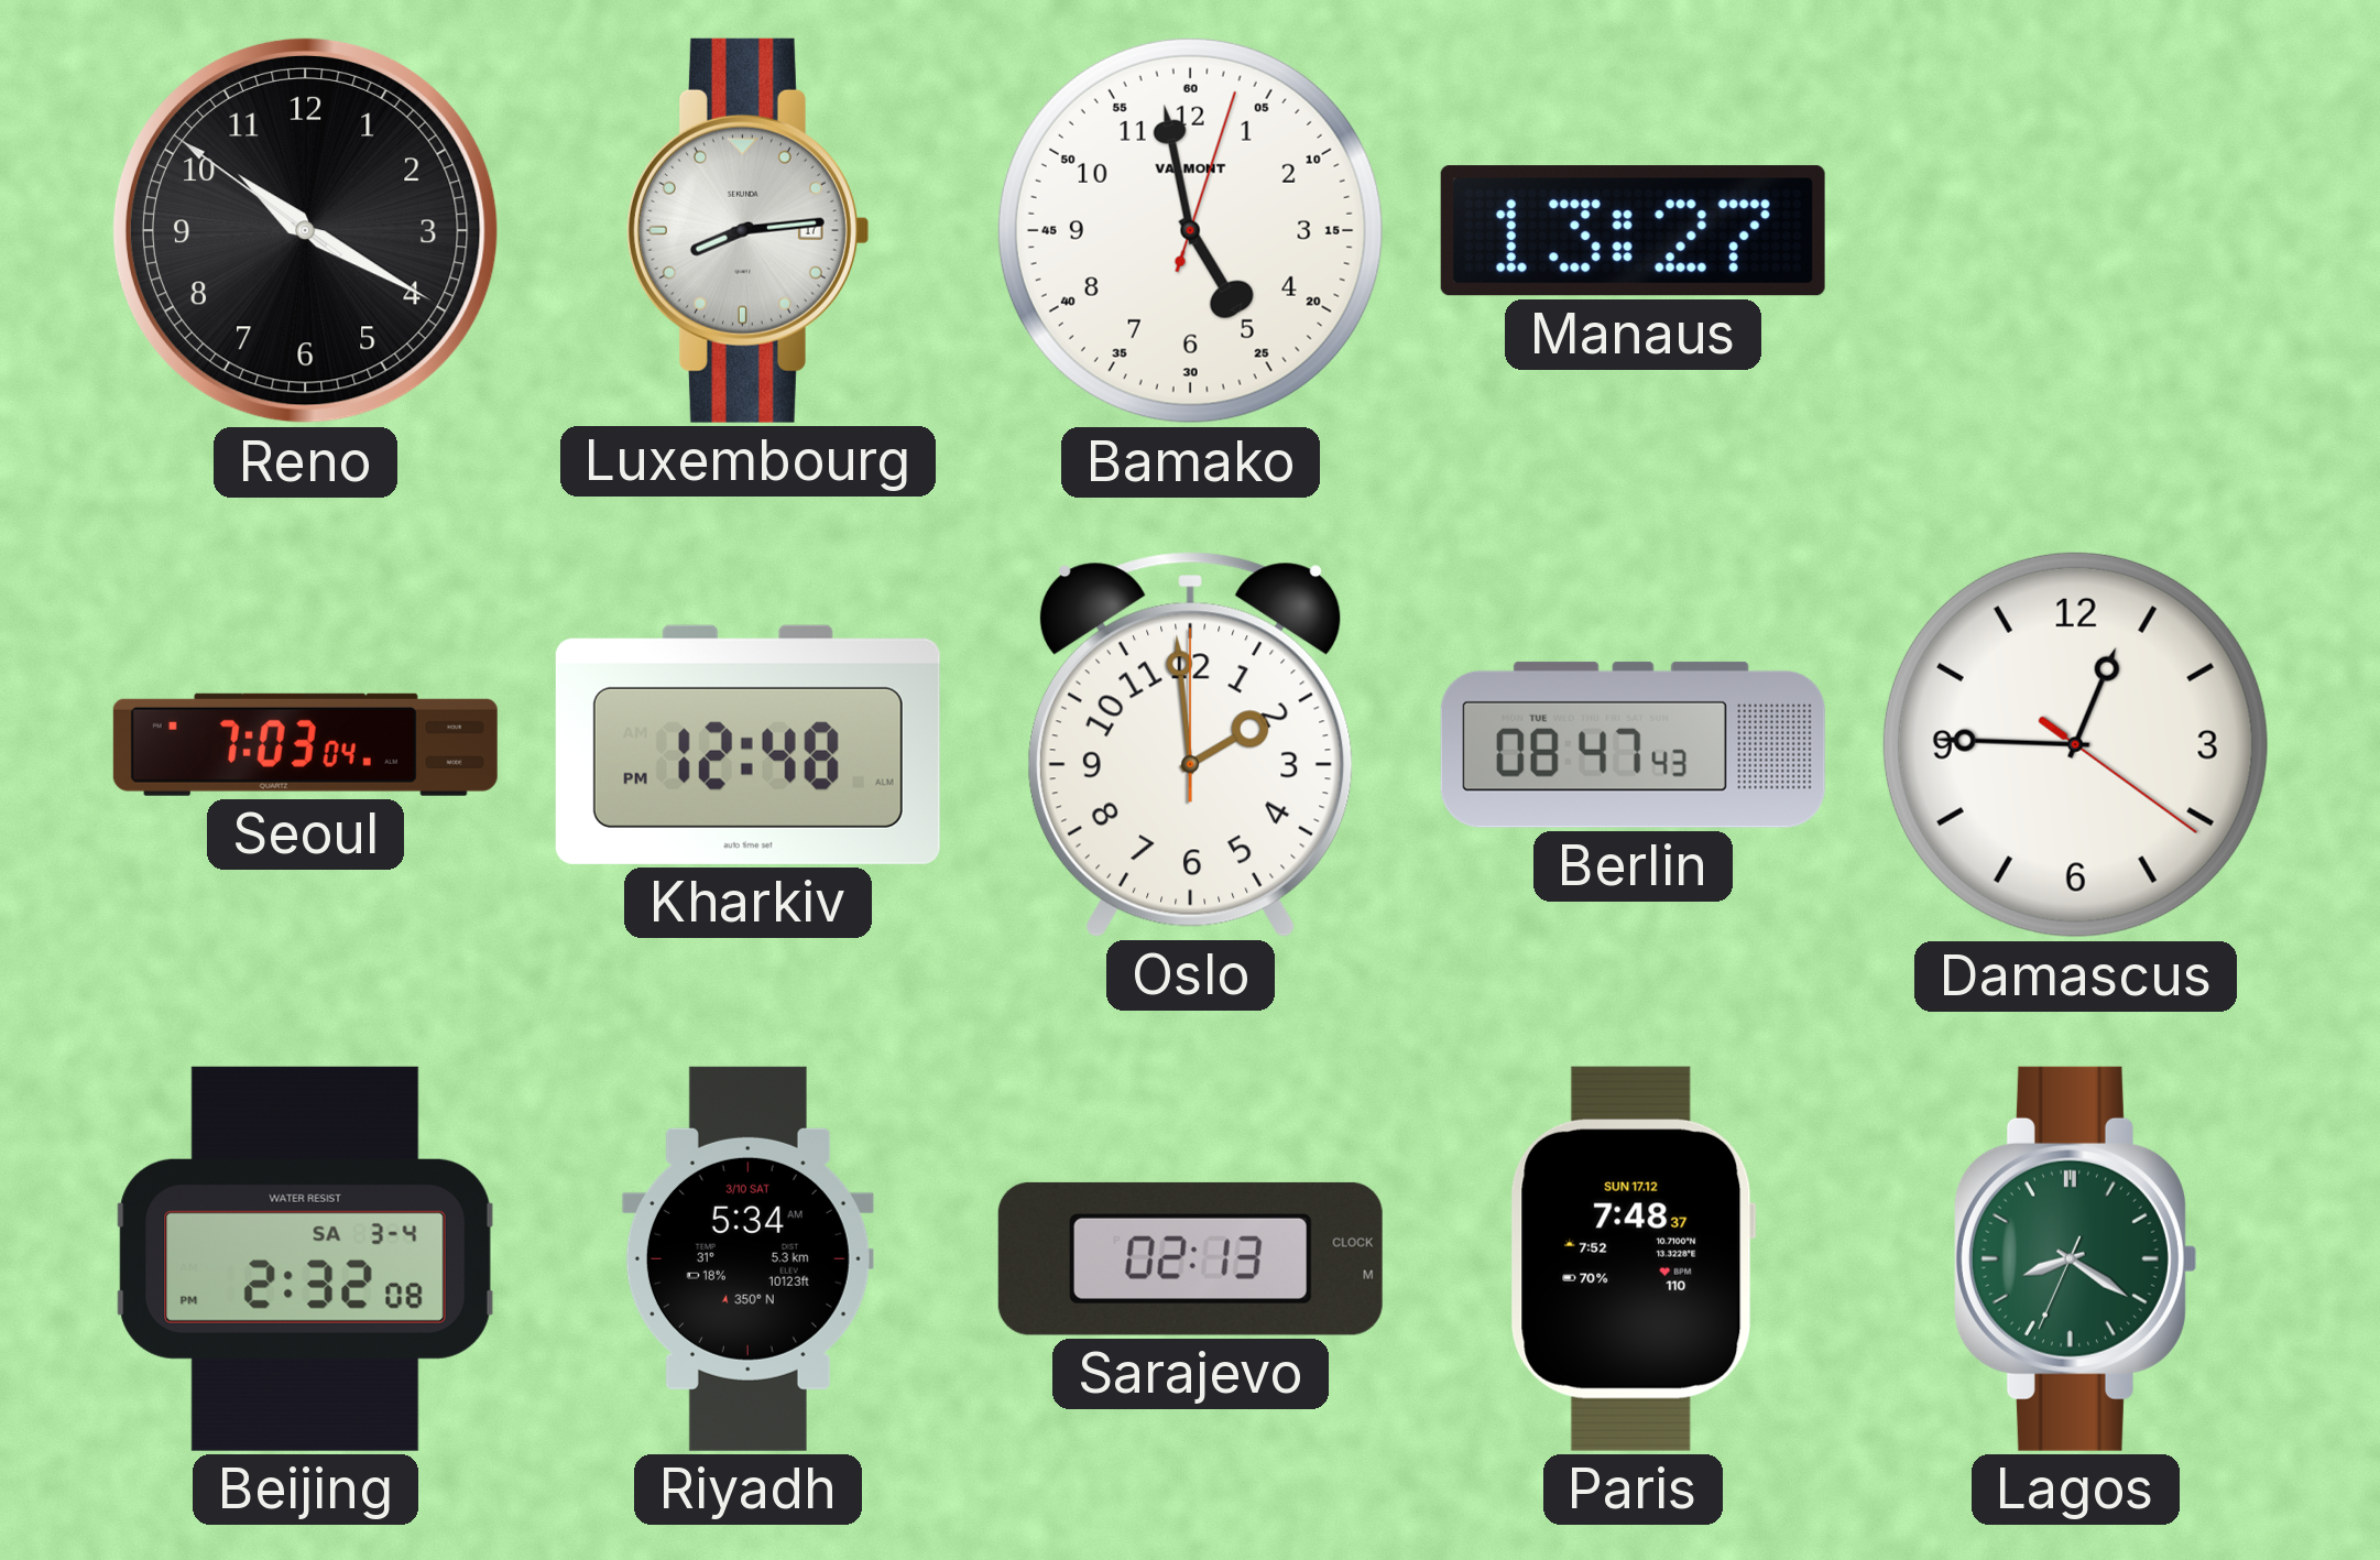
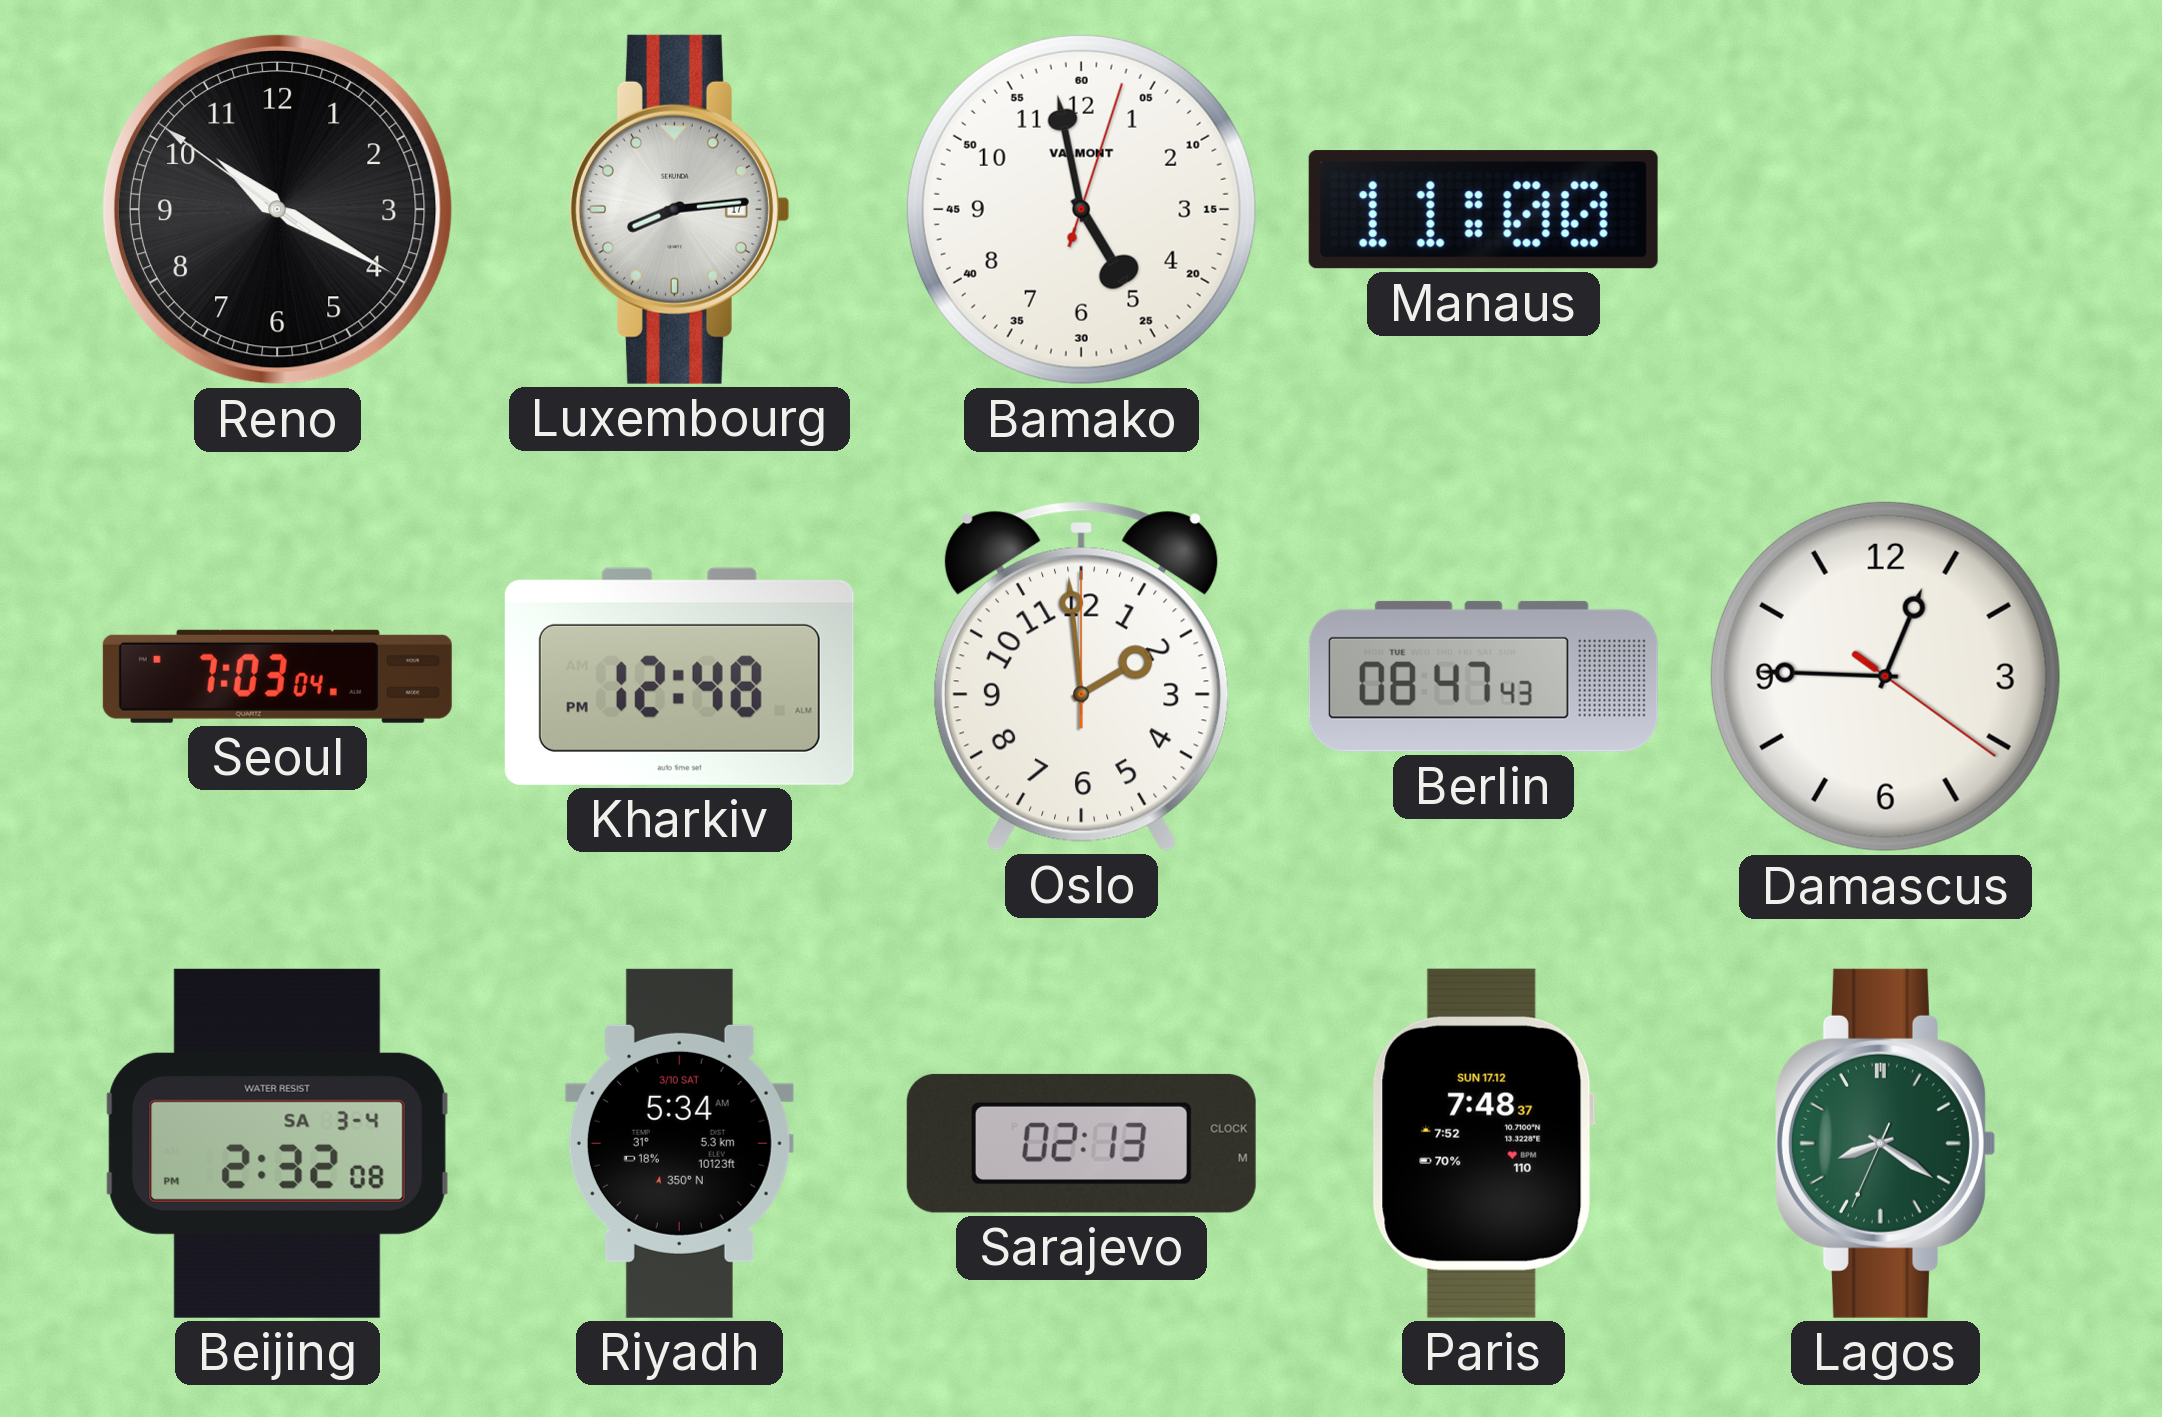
Manaus: 13:27 -> 11:00
